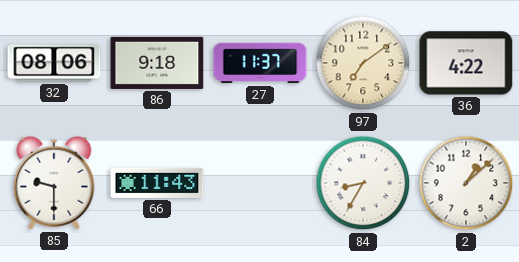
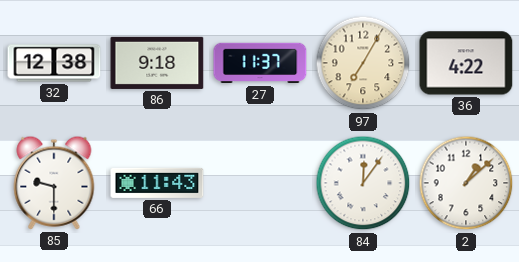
32: 08:06 -> 12:38
97: 7:09 -> 7:05
84: 8:35 -> 12:06
